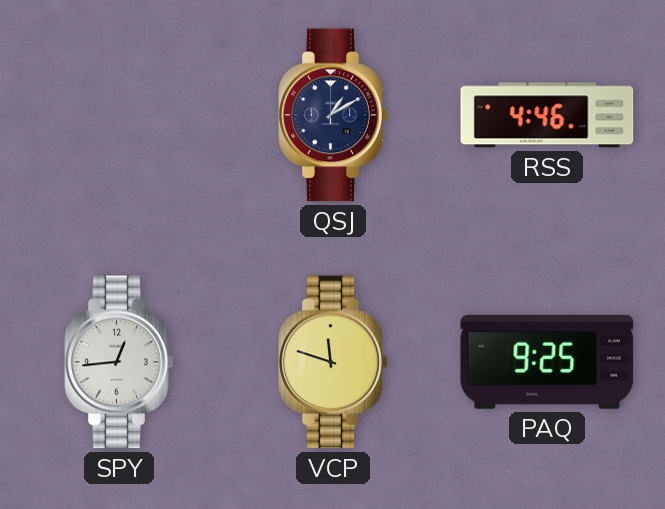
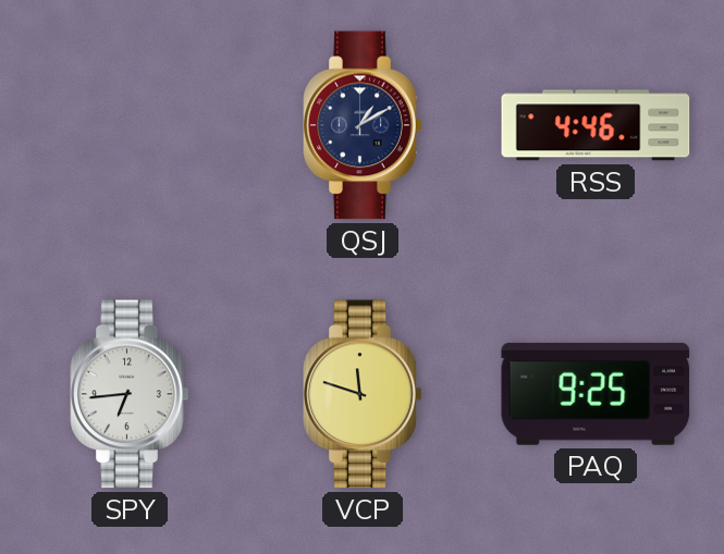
SPY: 12:44 -> 6:44
